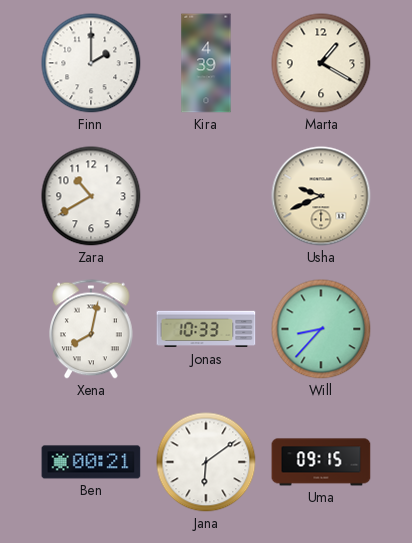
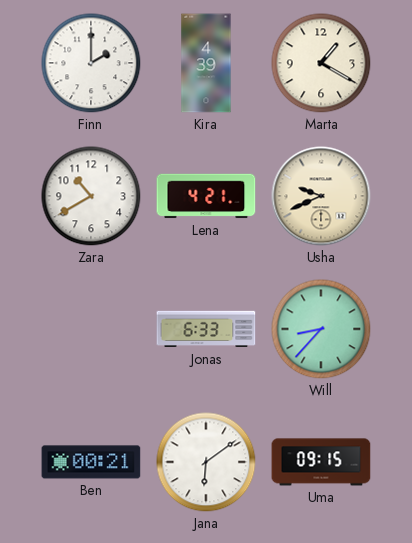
Lena: none -> 4:21
Xena: 8:02 -> none
Jonas: 10:33 -> 6:33
